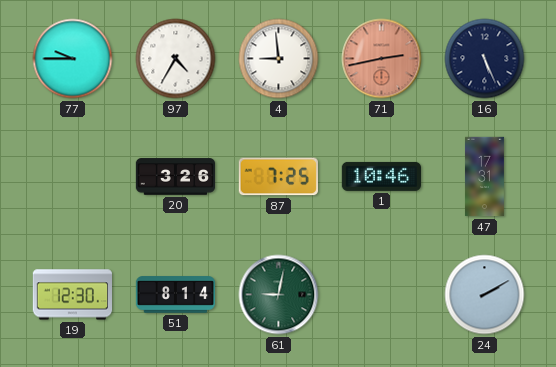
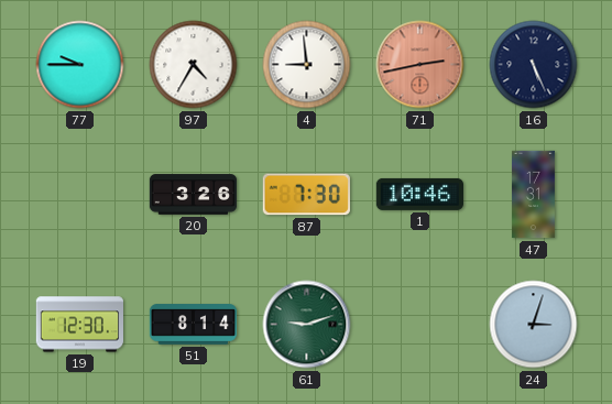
87: 7:25 -> 7:30
61: 9:02 -> 9:12
24: 2:10 -> 3:03
